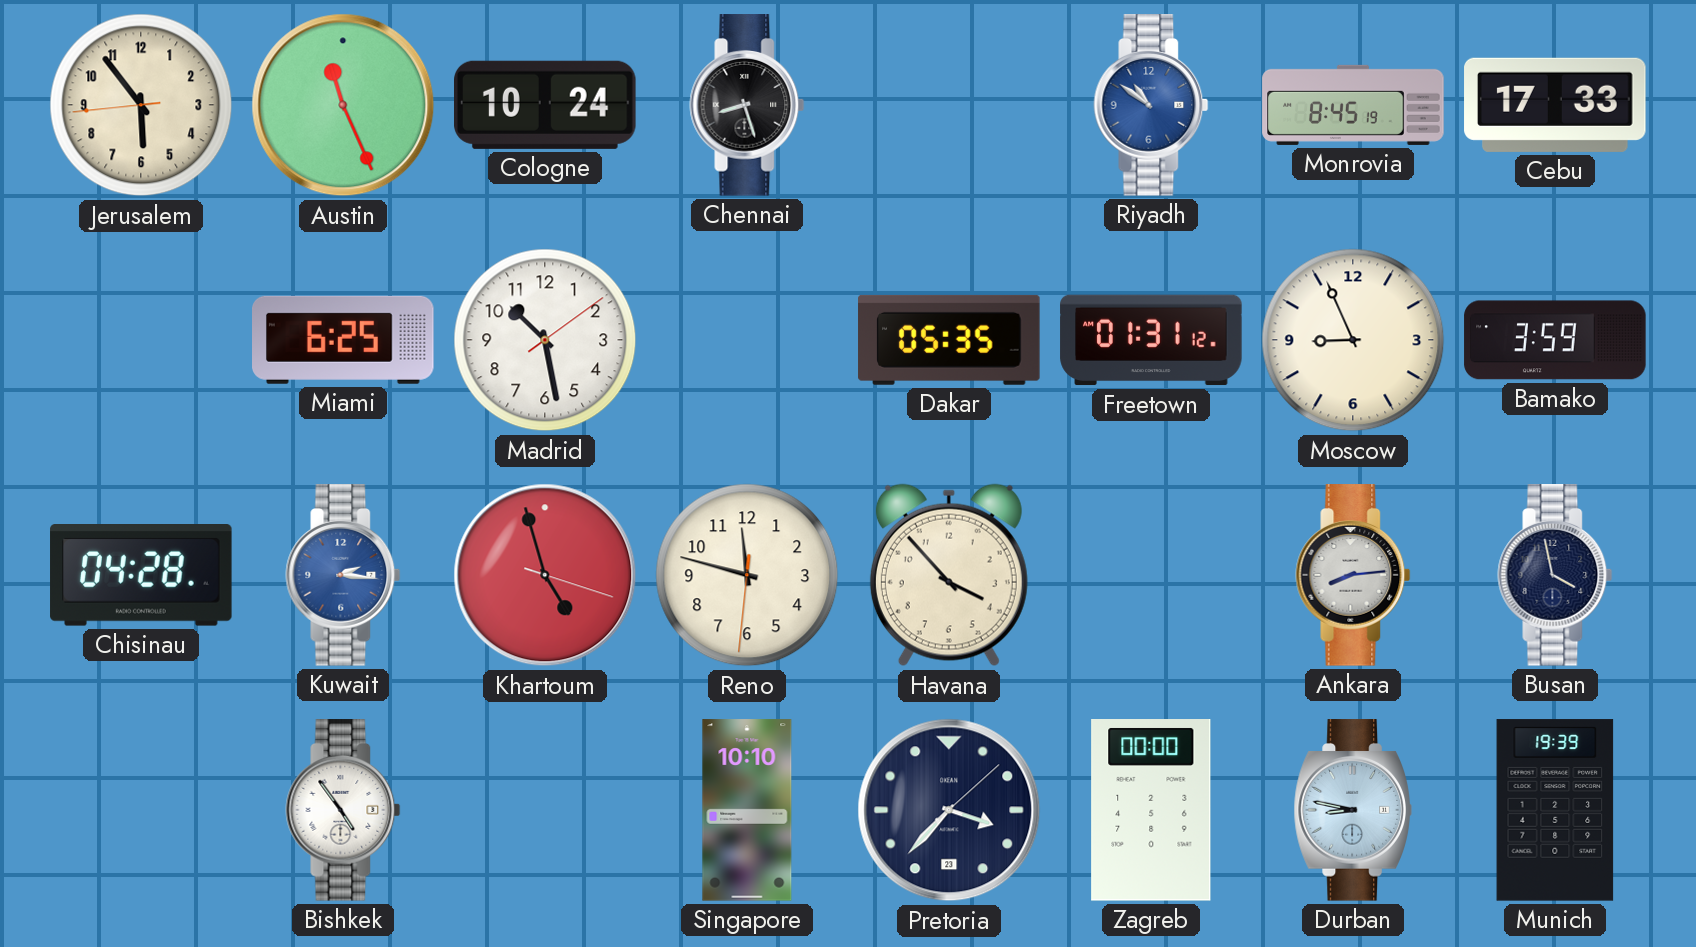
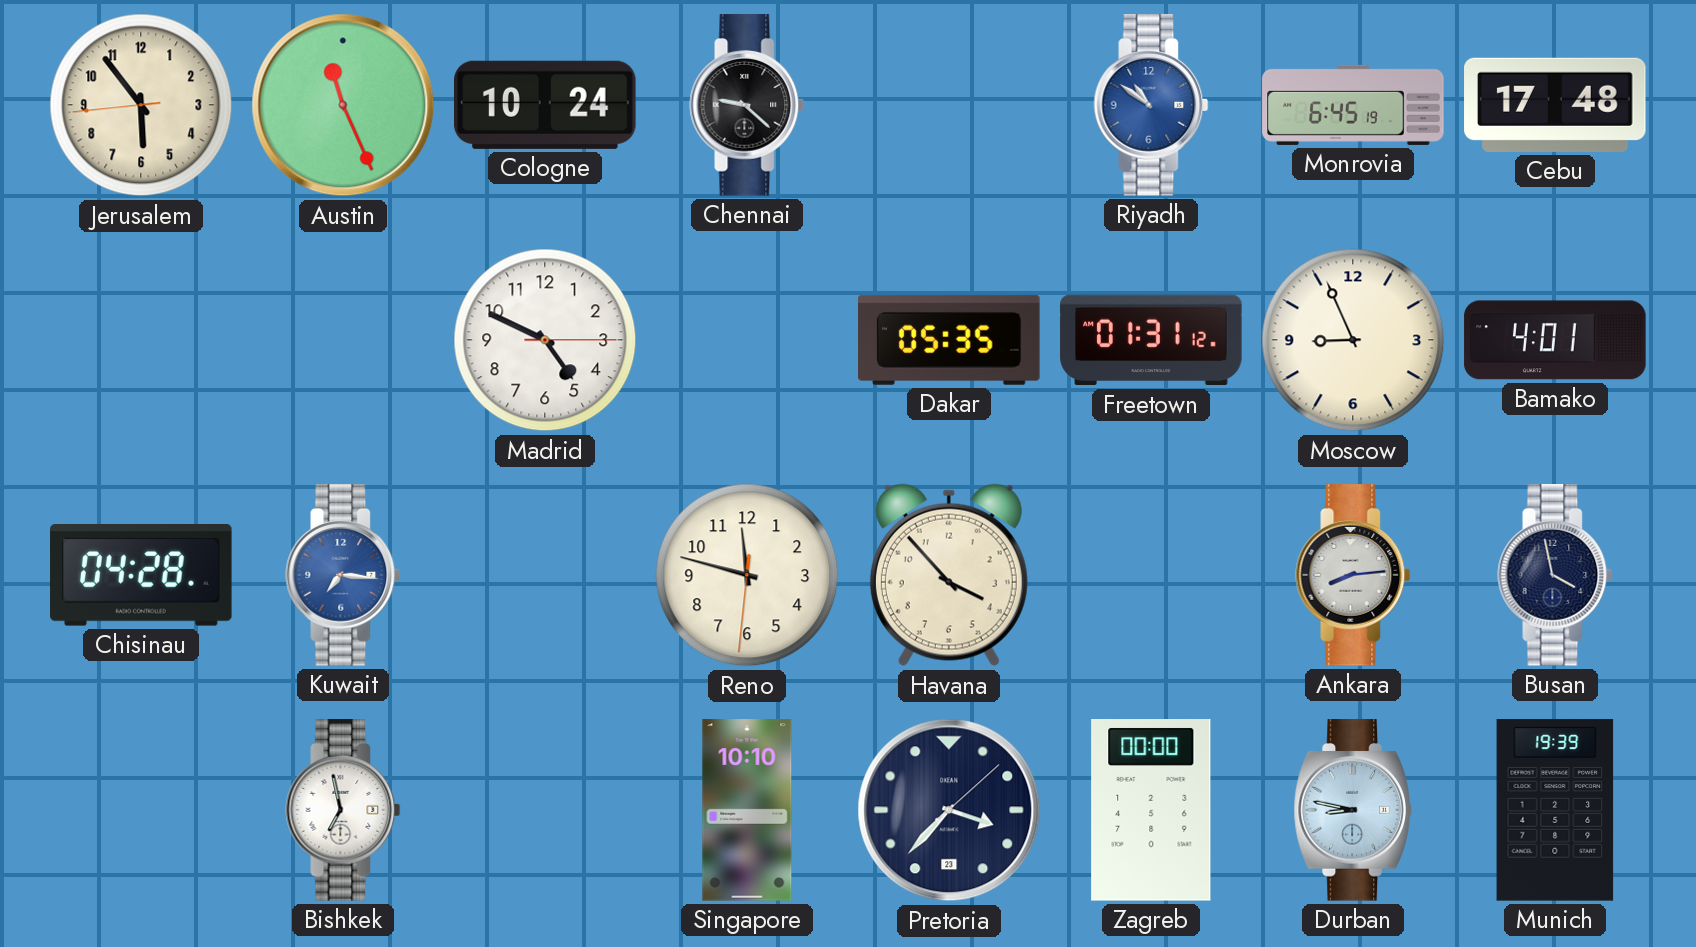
Chennai: 8:27 -> 9:22
Monrovia: 8:45 -> 6:45
Cebu: 17:33 -> 17:48
Miami: 6:25 -> none
Madrid: 10:28 -> 4:49
Bamako: 3:59 -> 4:01
Kuwait: 2:16 -> 7:16
Khartoum: 4:57 -> none
Bishkek: 4:54 -> 6:58
